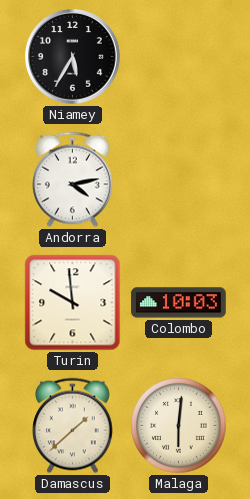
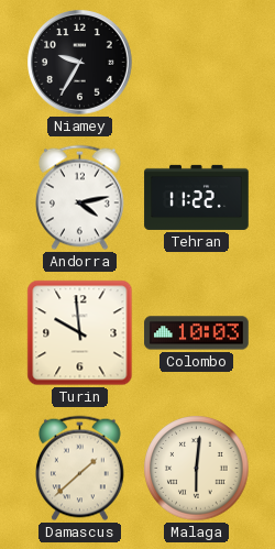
Niamey: 5:35 -> 9:35
Tehran: none -> 11:22
